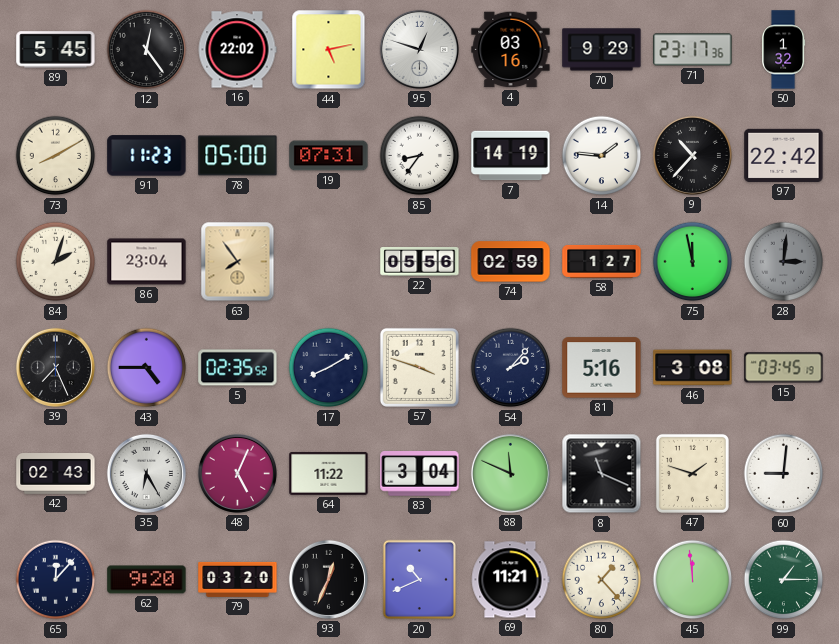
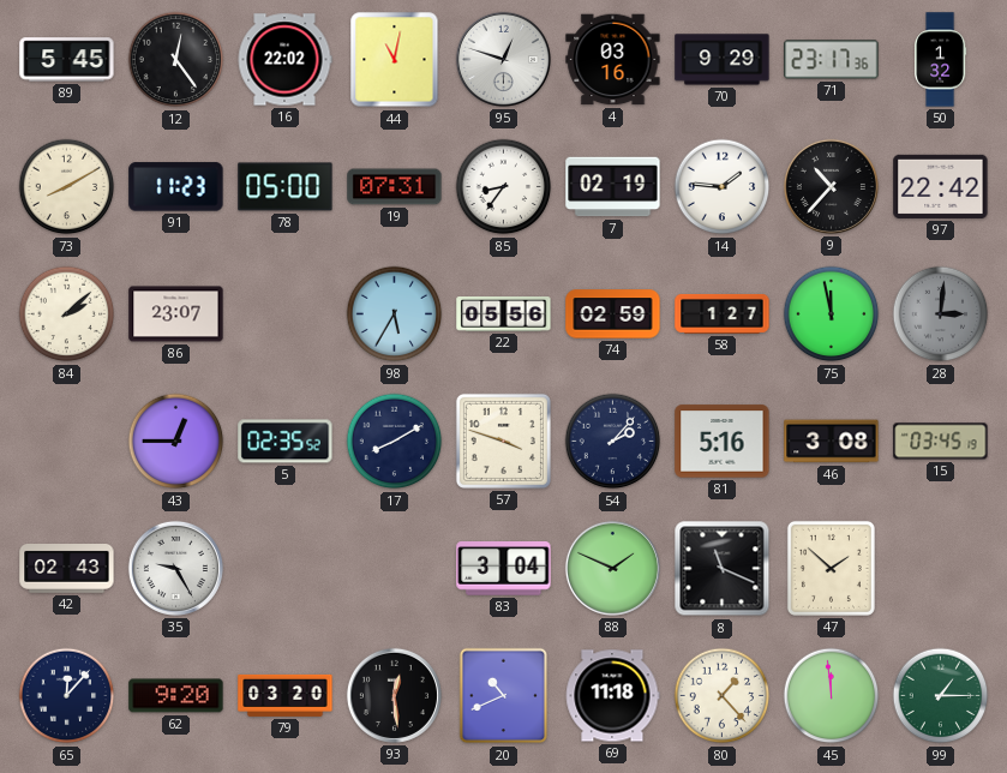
44: 5:13 -> 11:02
7: 14:19 -> 02:19
84: 2:03 -> 2:08
86: 23:04 -> 23:07
63: 7:54 -> none
98: none -> 5:35
39: 7:26 -> none
43: 4:45 -> 12:45
35: 6:25 -> 9:25
48: 5:04 -> none
64: 11:22 -> none
88: 11:49 -> 1:49
47: 1:48 -> 1:52
60: 9:01 -> none
93: 12:34 -> 12:29
69: 11:21 -> 11:18
